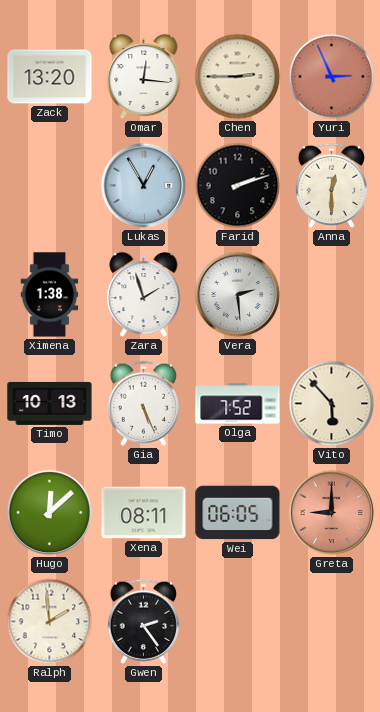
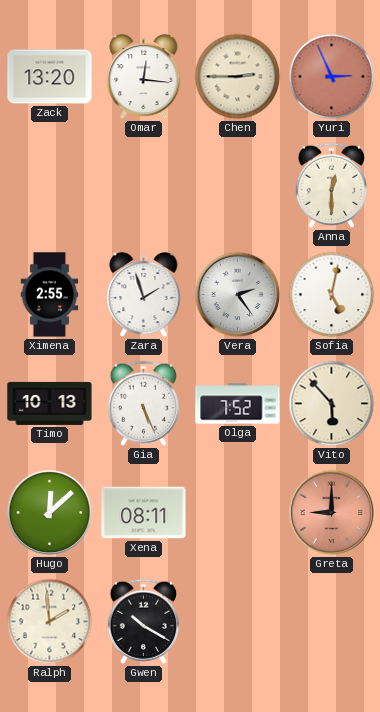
Lukas: 12:55 -> none
Farid: 2:12 -> none
Ximena: 1:38 -> 2:55
Vera: 2:29 -> 2:24
Sofia: none -> 5:02
Wei: 06:05 -> none
Gwen: 2:24 -> 10:20
